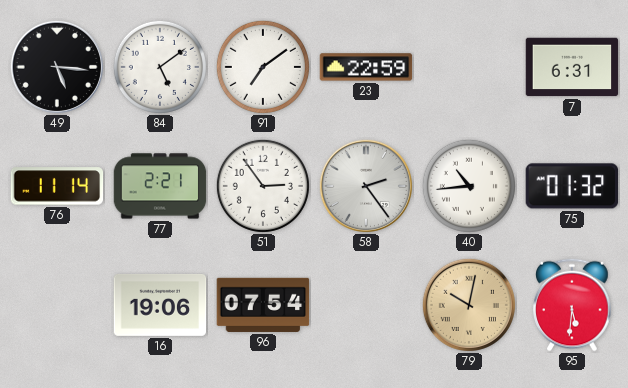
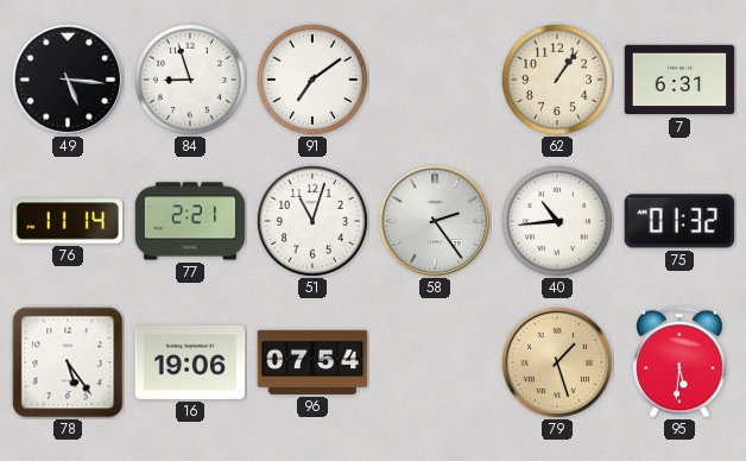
84: 5:09 -> 8:57
23: 22:59 -> none
62: none -> 1:06
51: 2:54 -> 11:03
78: none -> 5:24
79: 10:02 -> 1:27
